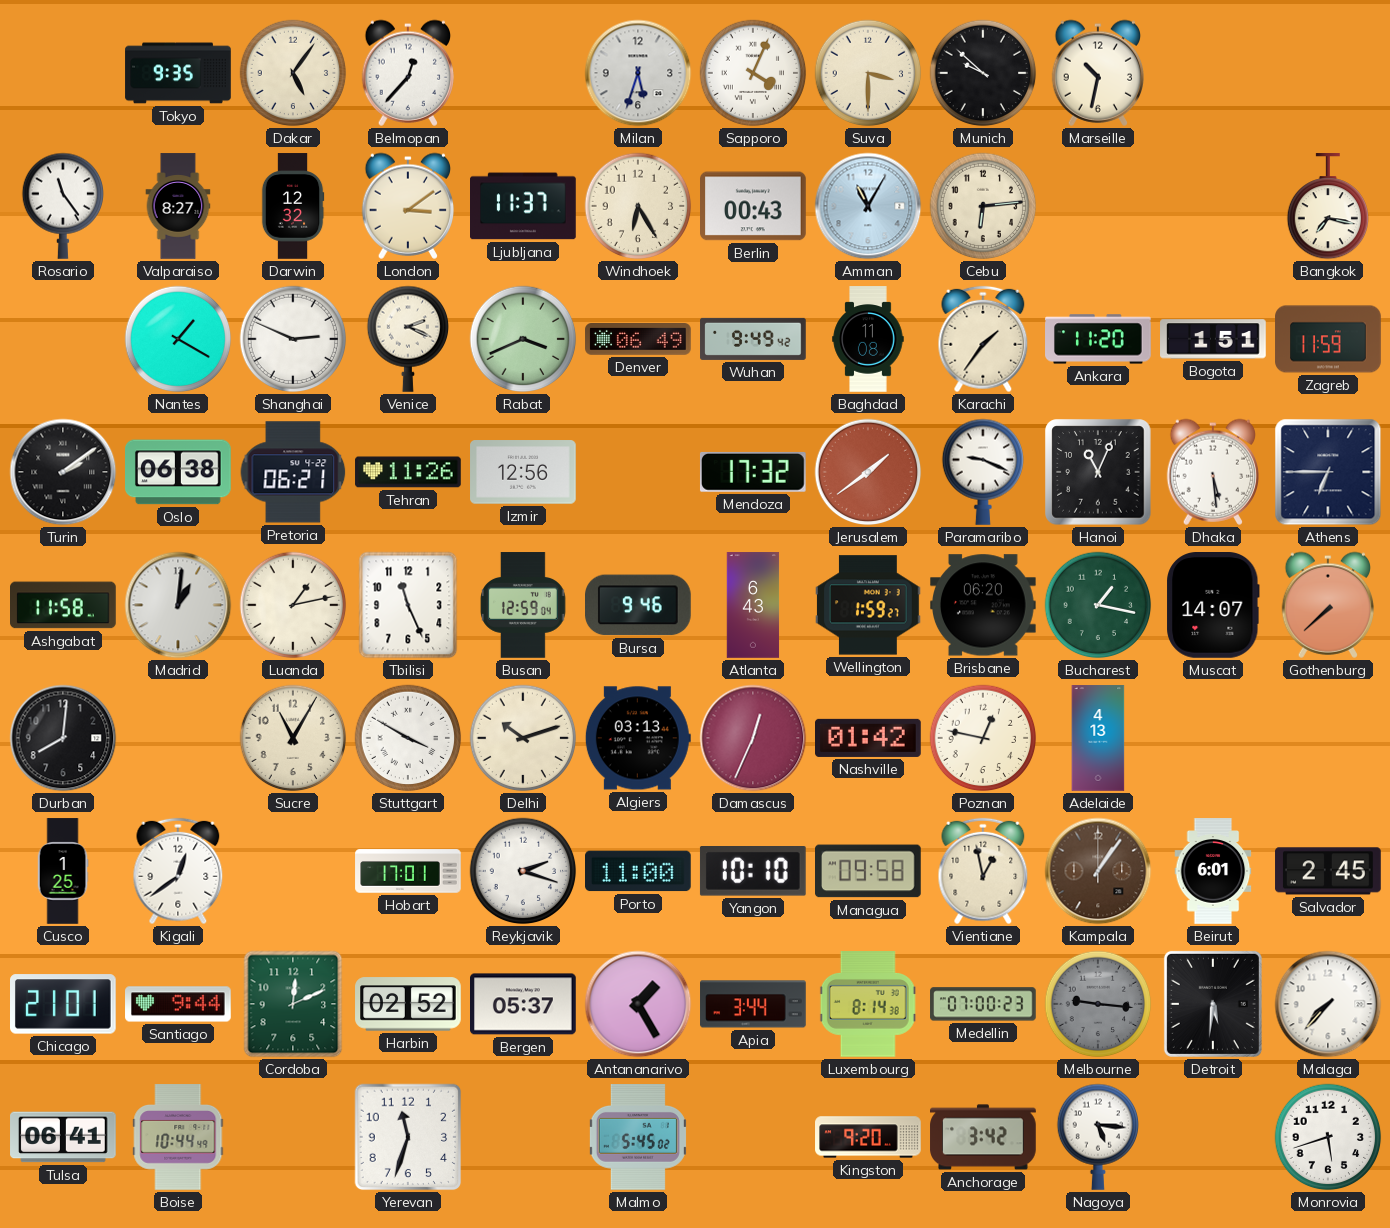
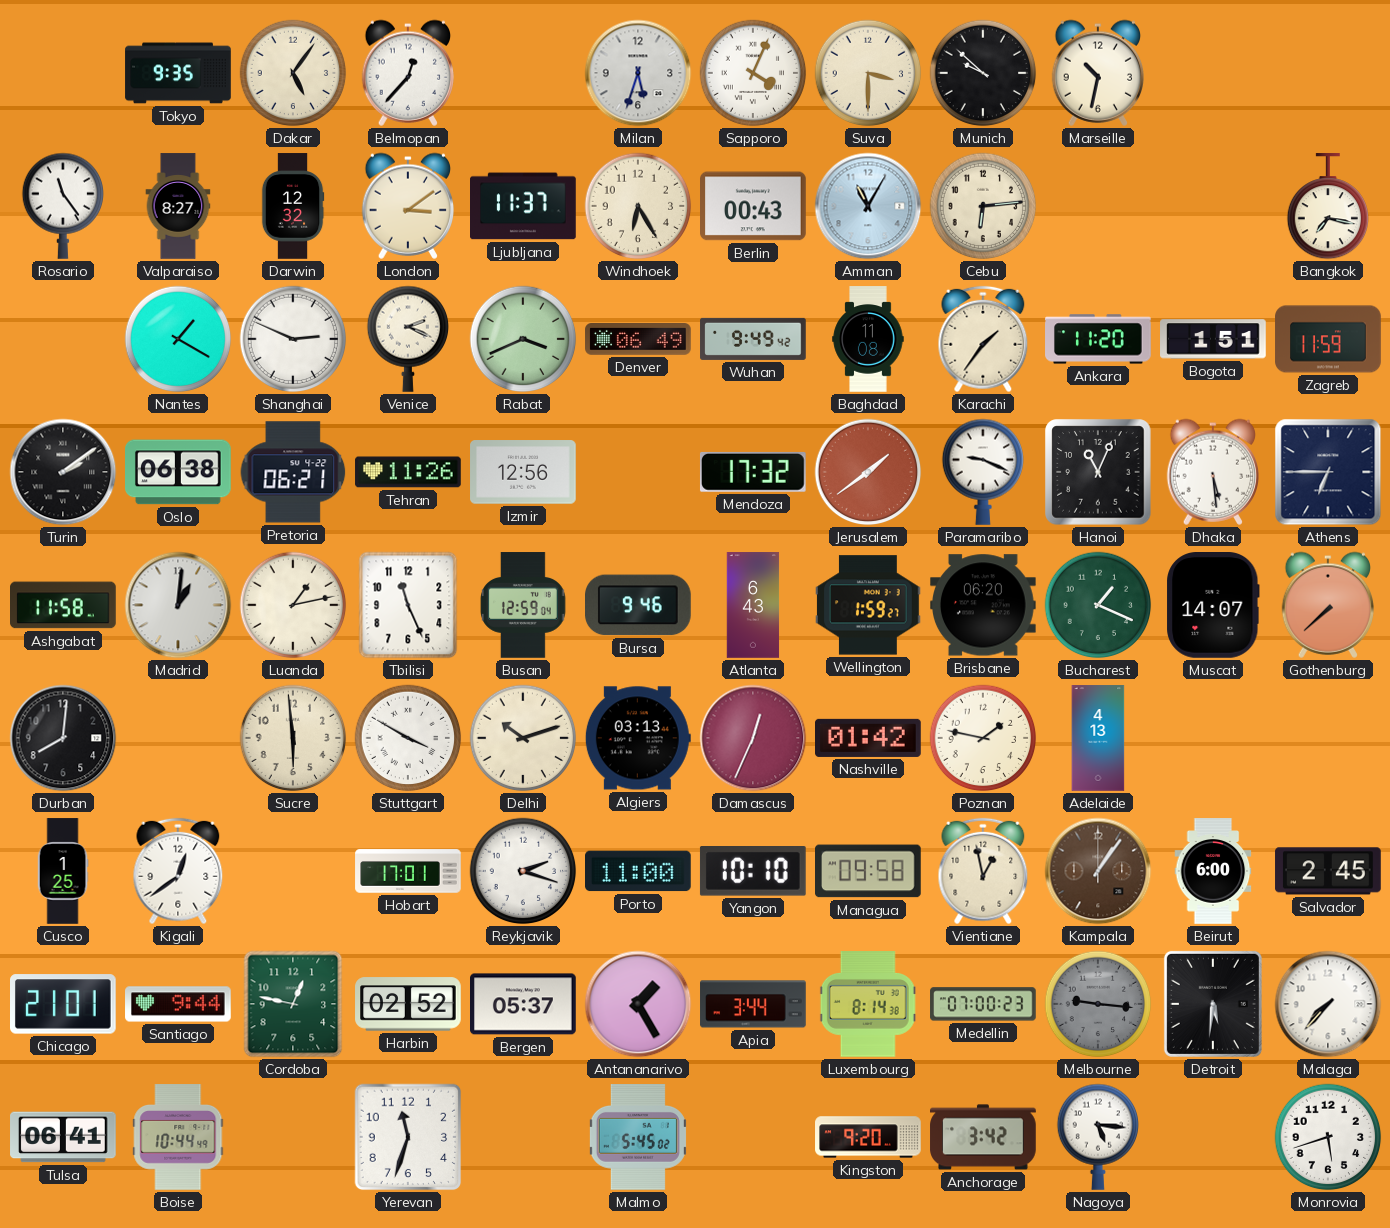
Bucharest: 1:17 -> 1:19
Sucre: 11:05 -> 5:59
Poznan: 12:47 -> 1:47
Beirut: 6:01 -> 6:00
Cordoba: 12:11 -> 12:47
